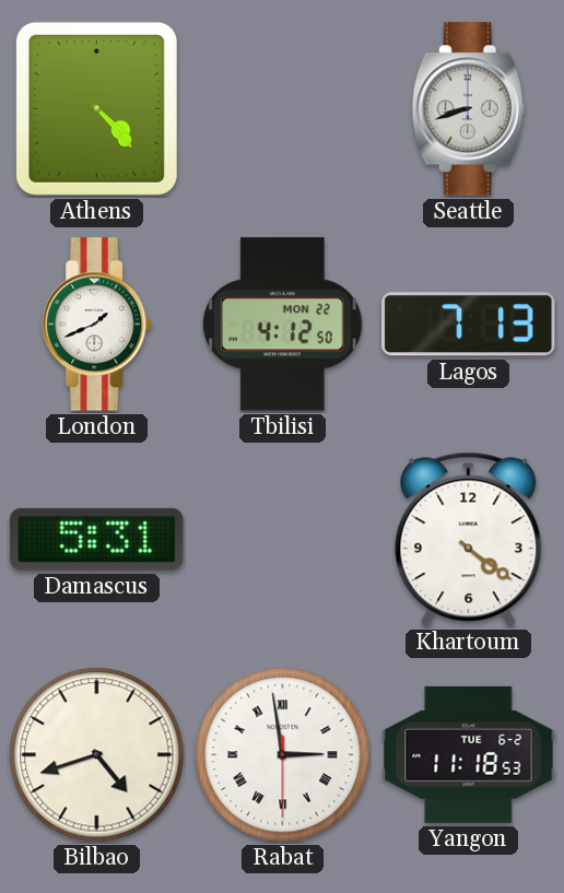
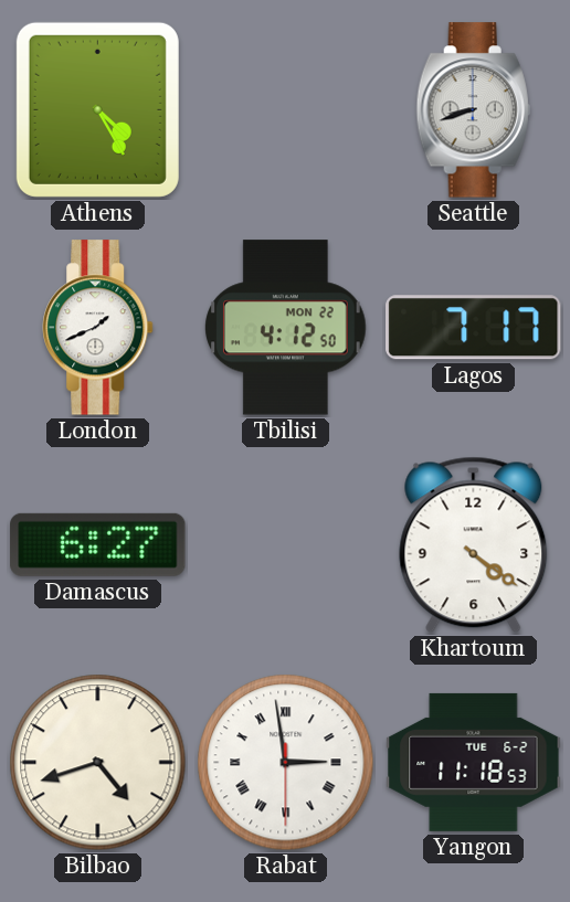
Athens: 4:23 -> 4:25
Lagos: 7:13 -> 7:17
Damascus: 5:31 -> 6:27
